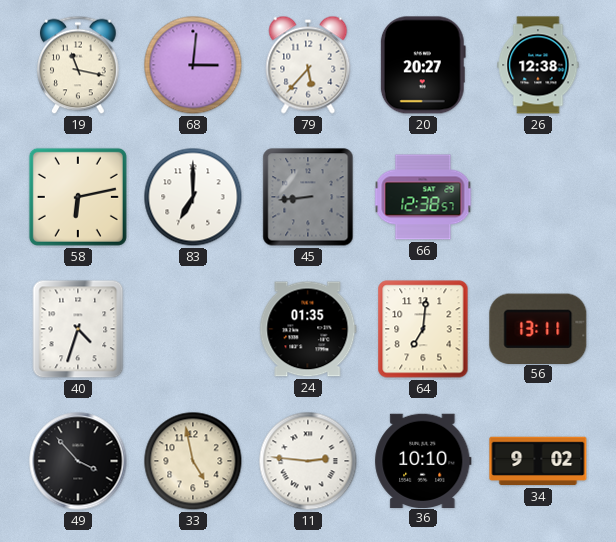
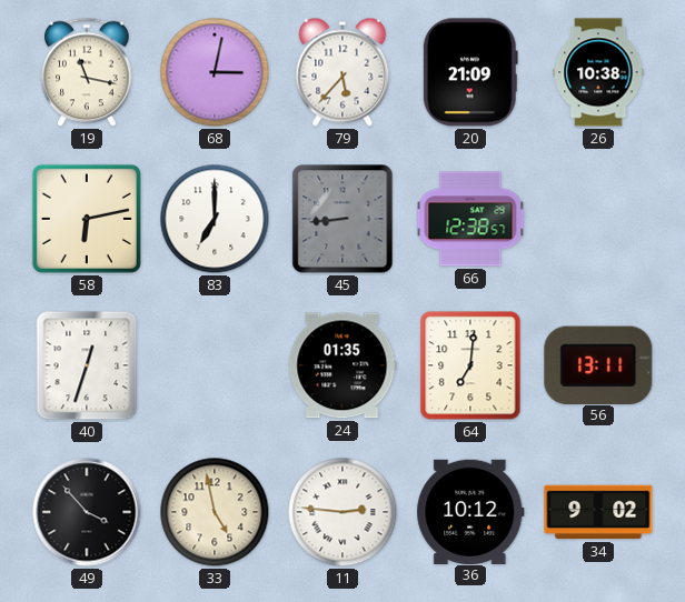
68: 3:01 -> 3:02
20: 20:27 -> 21:09
26: 12:38 -> 10:38
40: 4:33 -> 12:33
36: 10:10 -> 10:12
